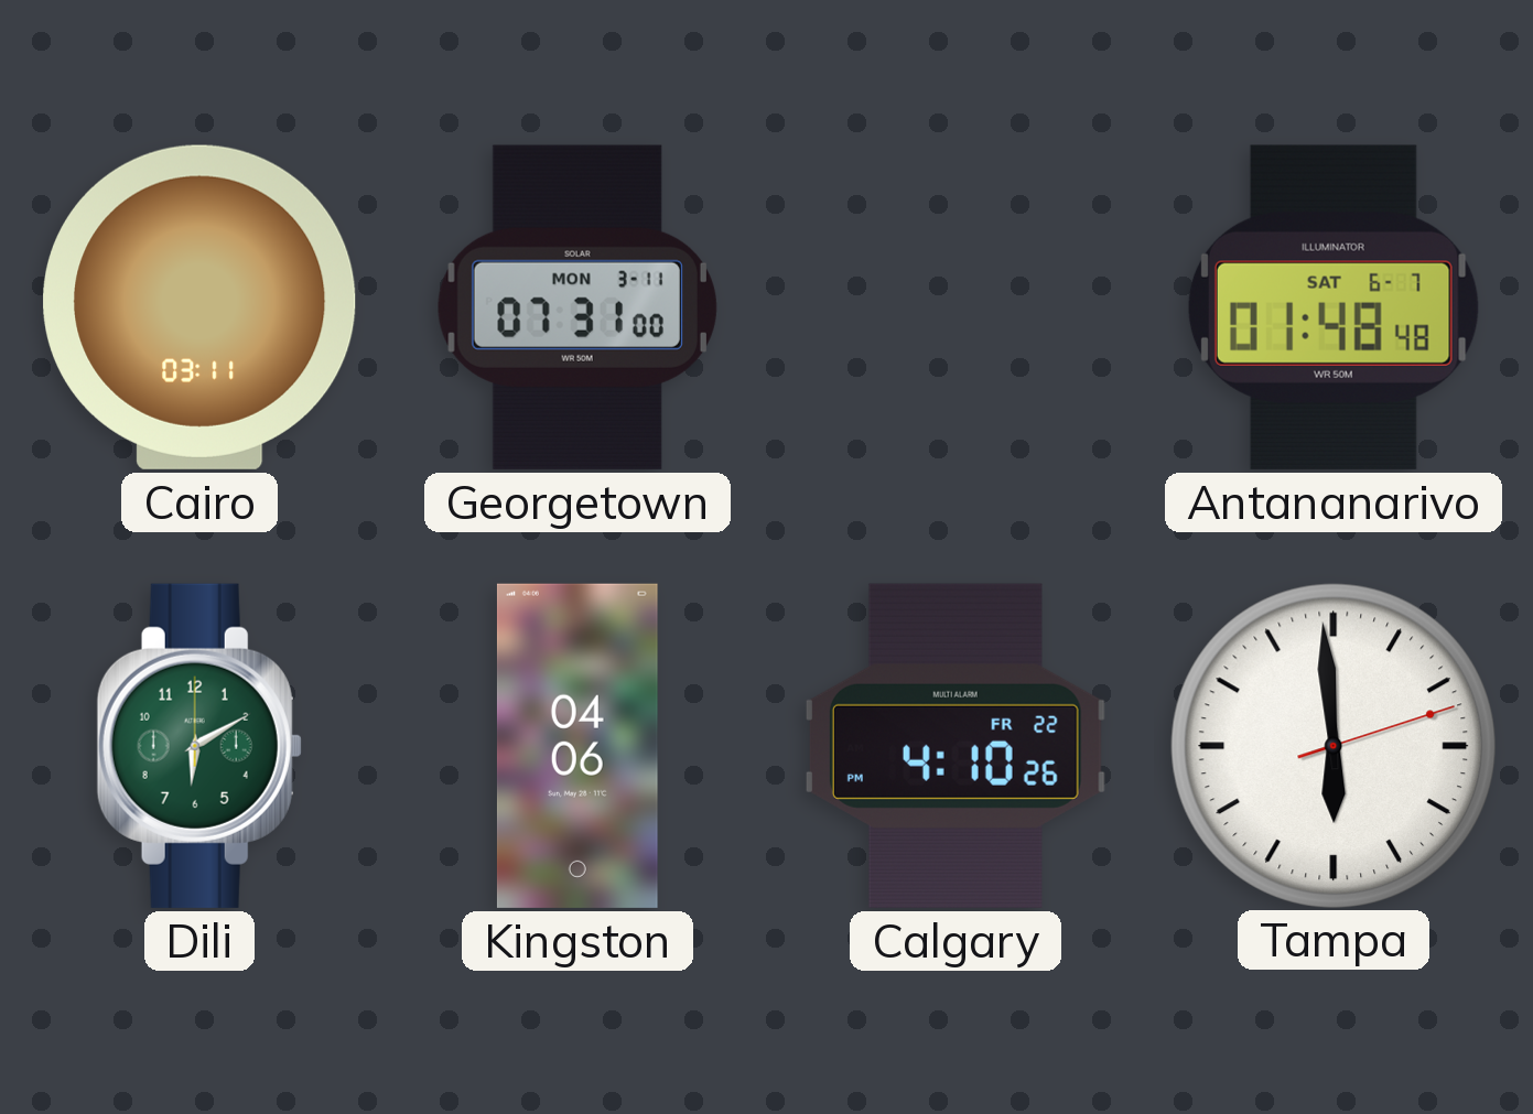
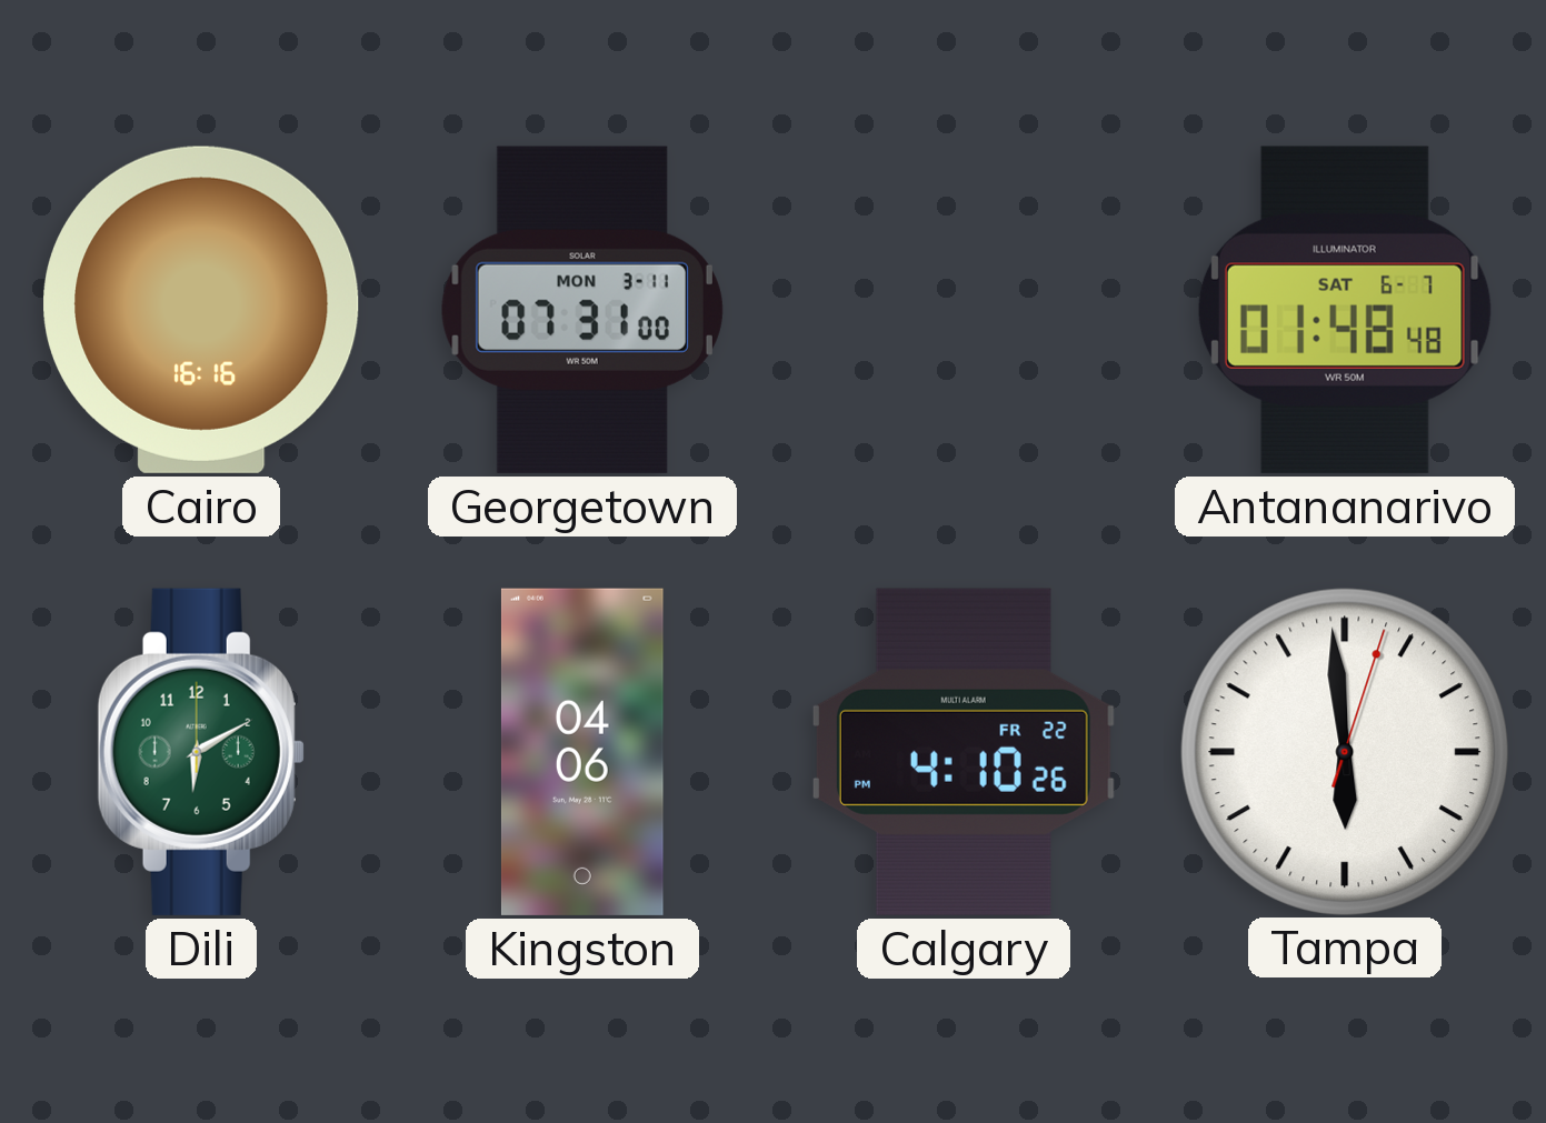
Cairo: 03:11 -> 16:16
Tampa: 5:59:12 -> 5:59:03
